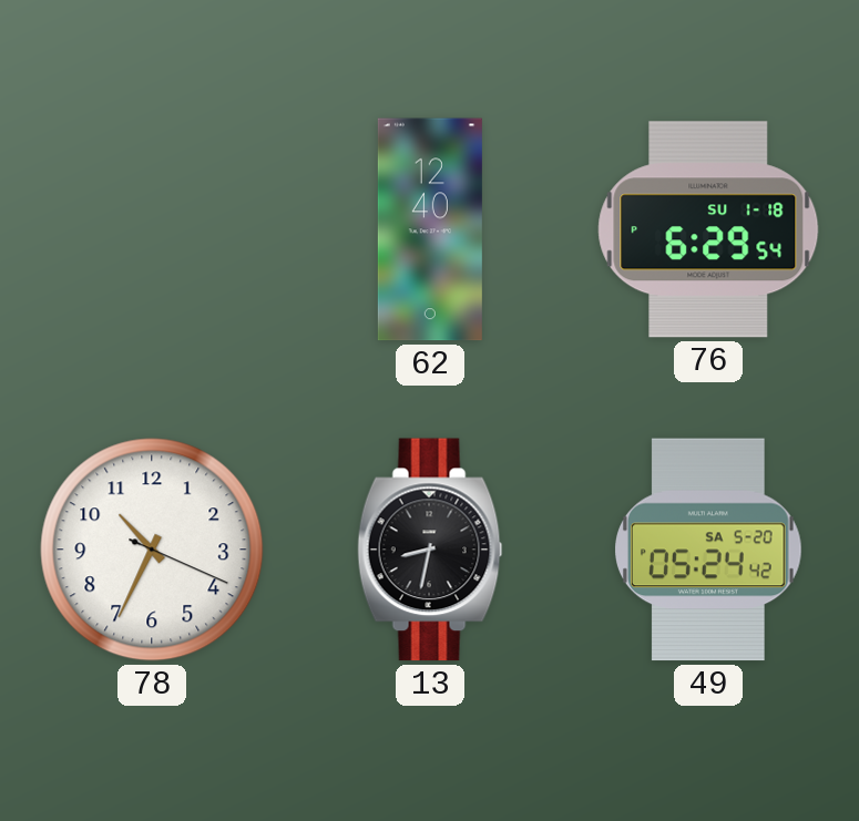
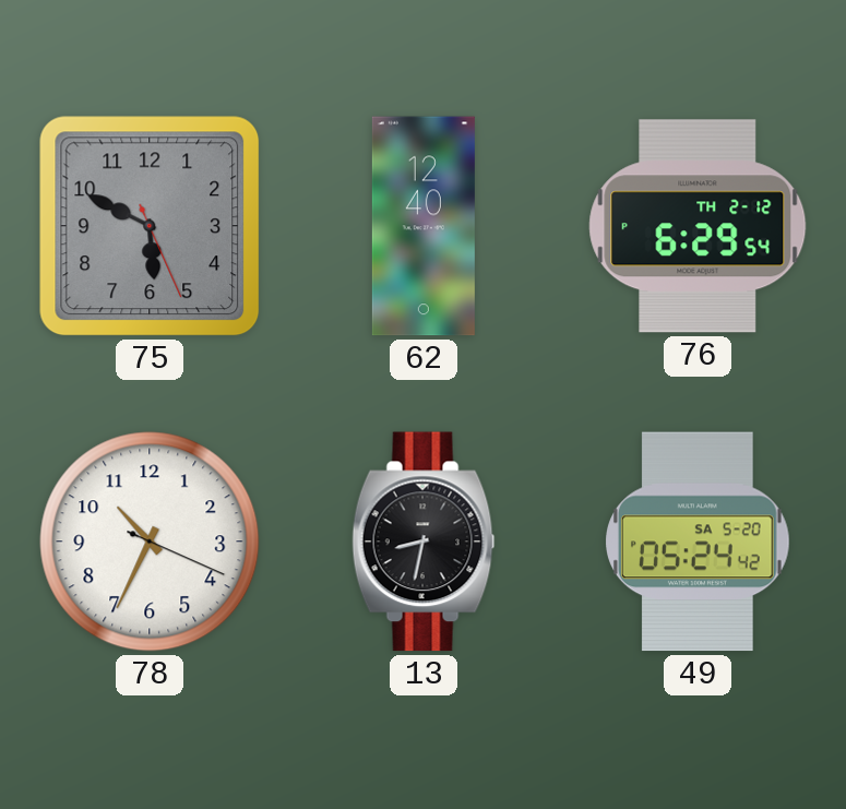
75: none -> 5:49
76 date: SU 1-18 -> TH 2-12
